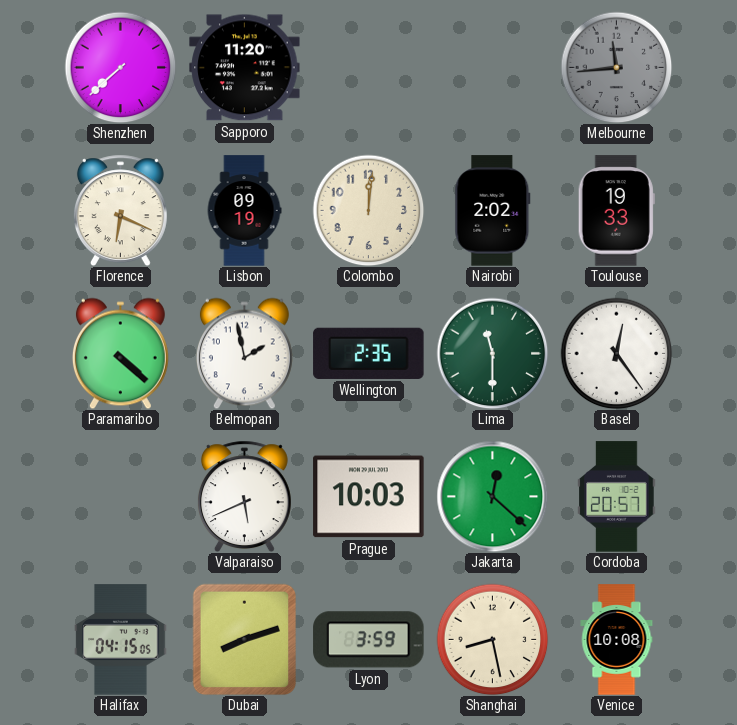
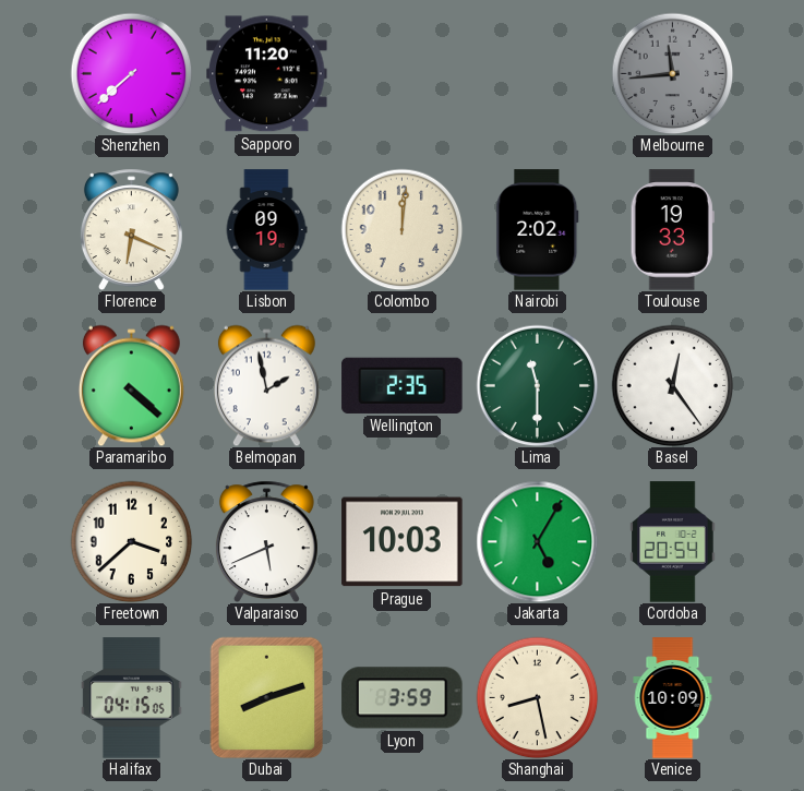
Freetown: none -> 3:38
Jakarta: 12:22 -> 5:05
Cordoba: 20:57 -> 20:54
Venice: 10:08 -> 10:09
